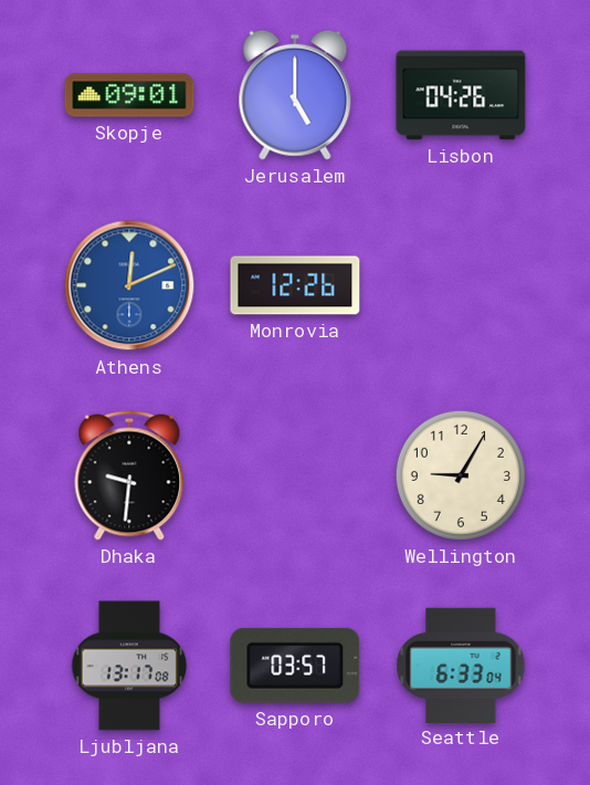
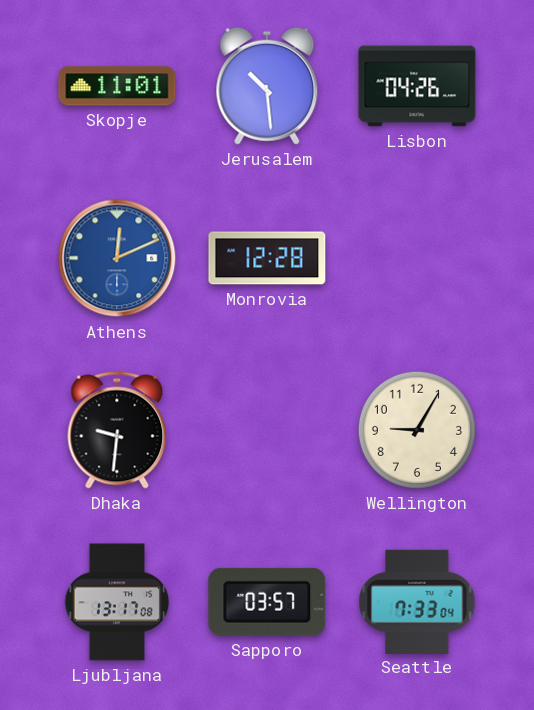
Skopje: 09:01 -> 11:01
Jerusalem: 5:00 -> 10:29
Monrovia: 12:26 -> 12:28
Seattle: 6:33 -> 7:33
